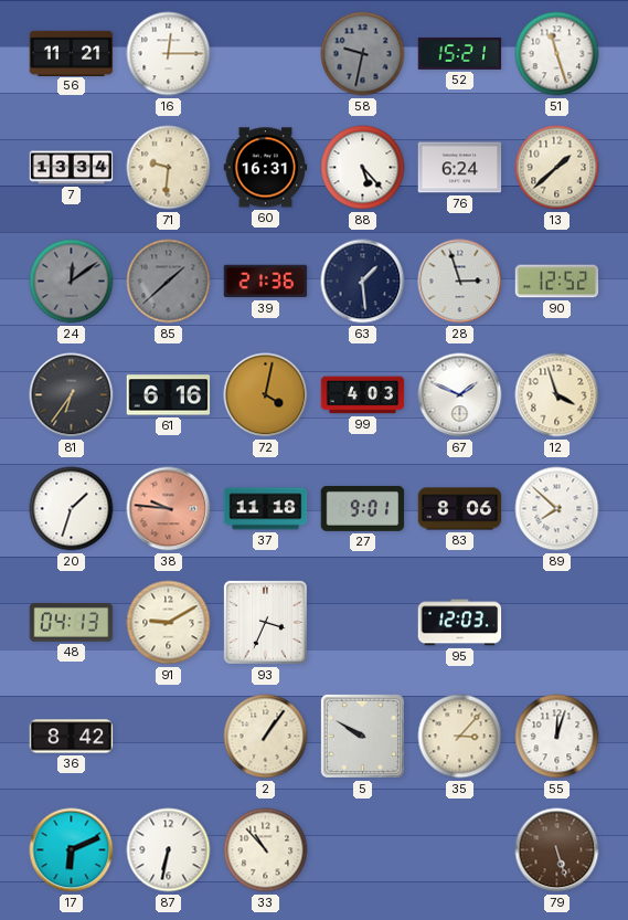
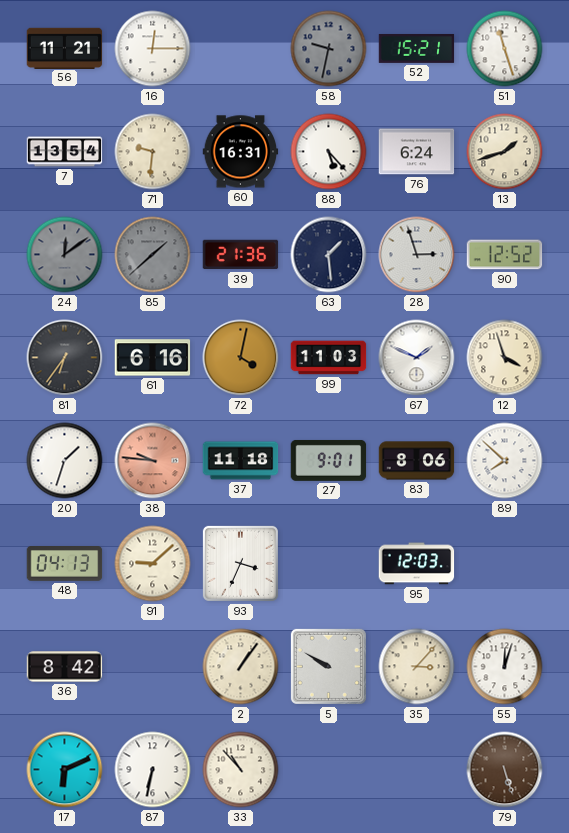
7: 13:34 -> 13:54
13: 1:38 -> 1:42
99: 4:03 -> 11:03
91: 9:10 -> 9:08
